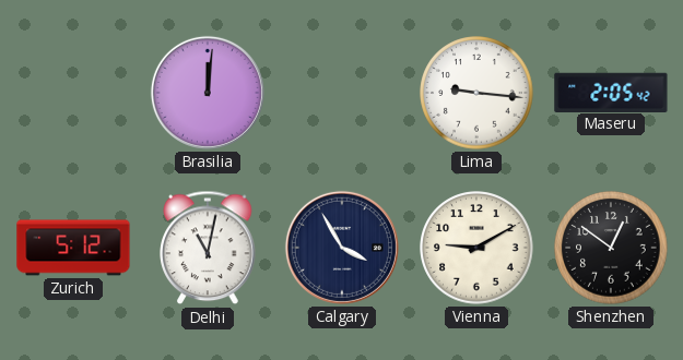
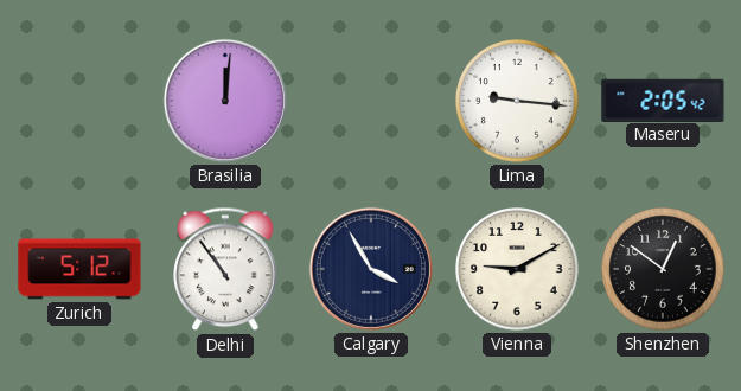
Delhi: 11:02 -> 10:54
